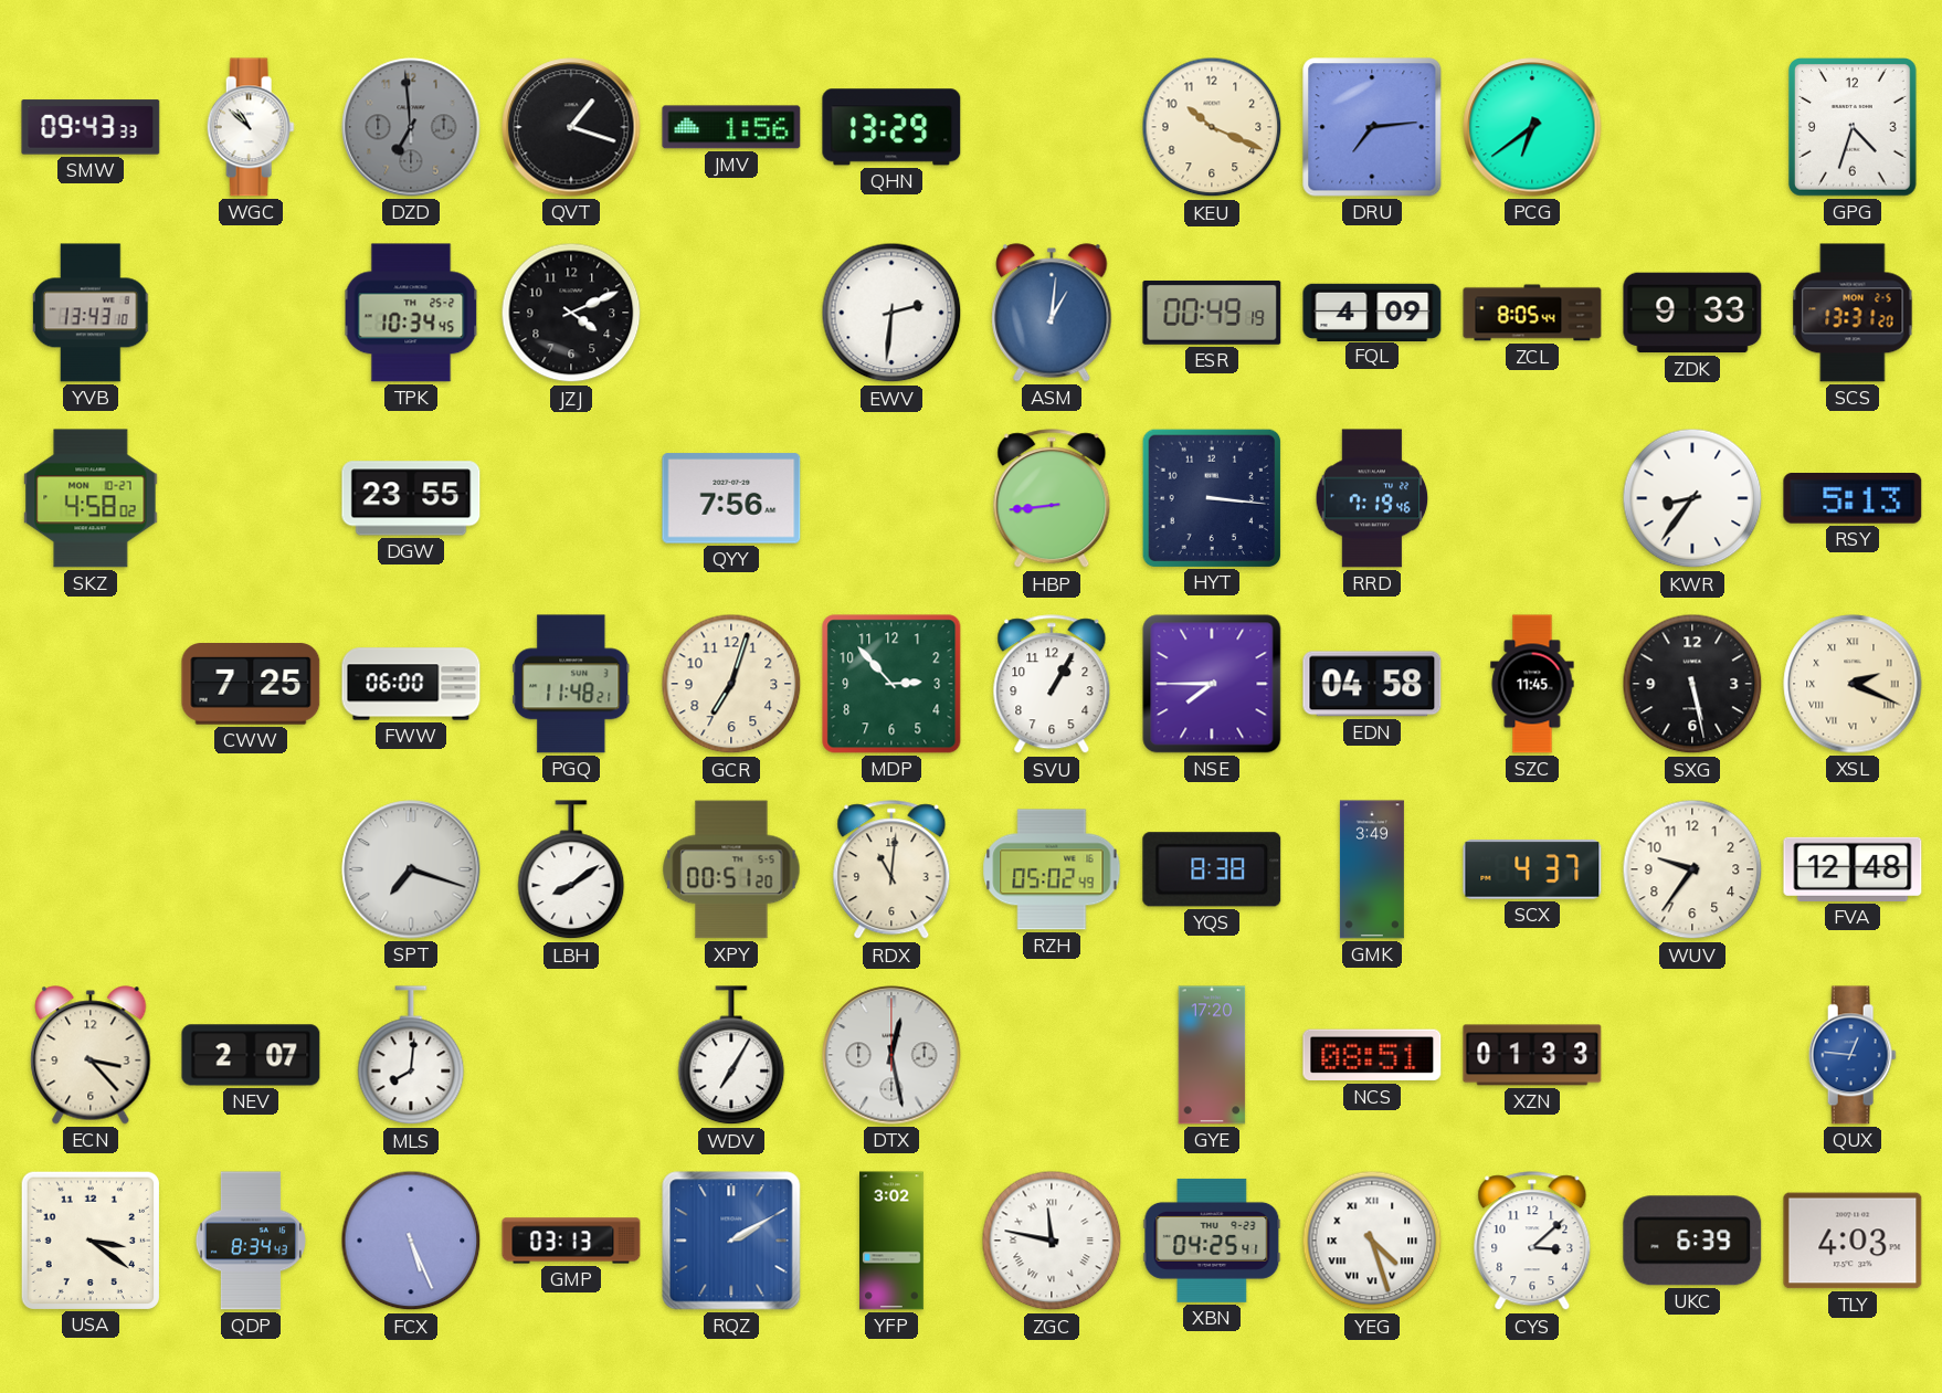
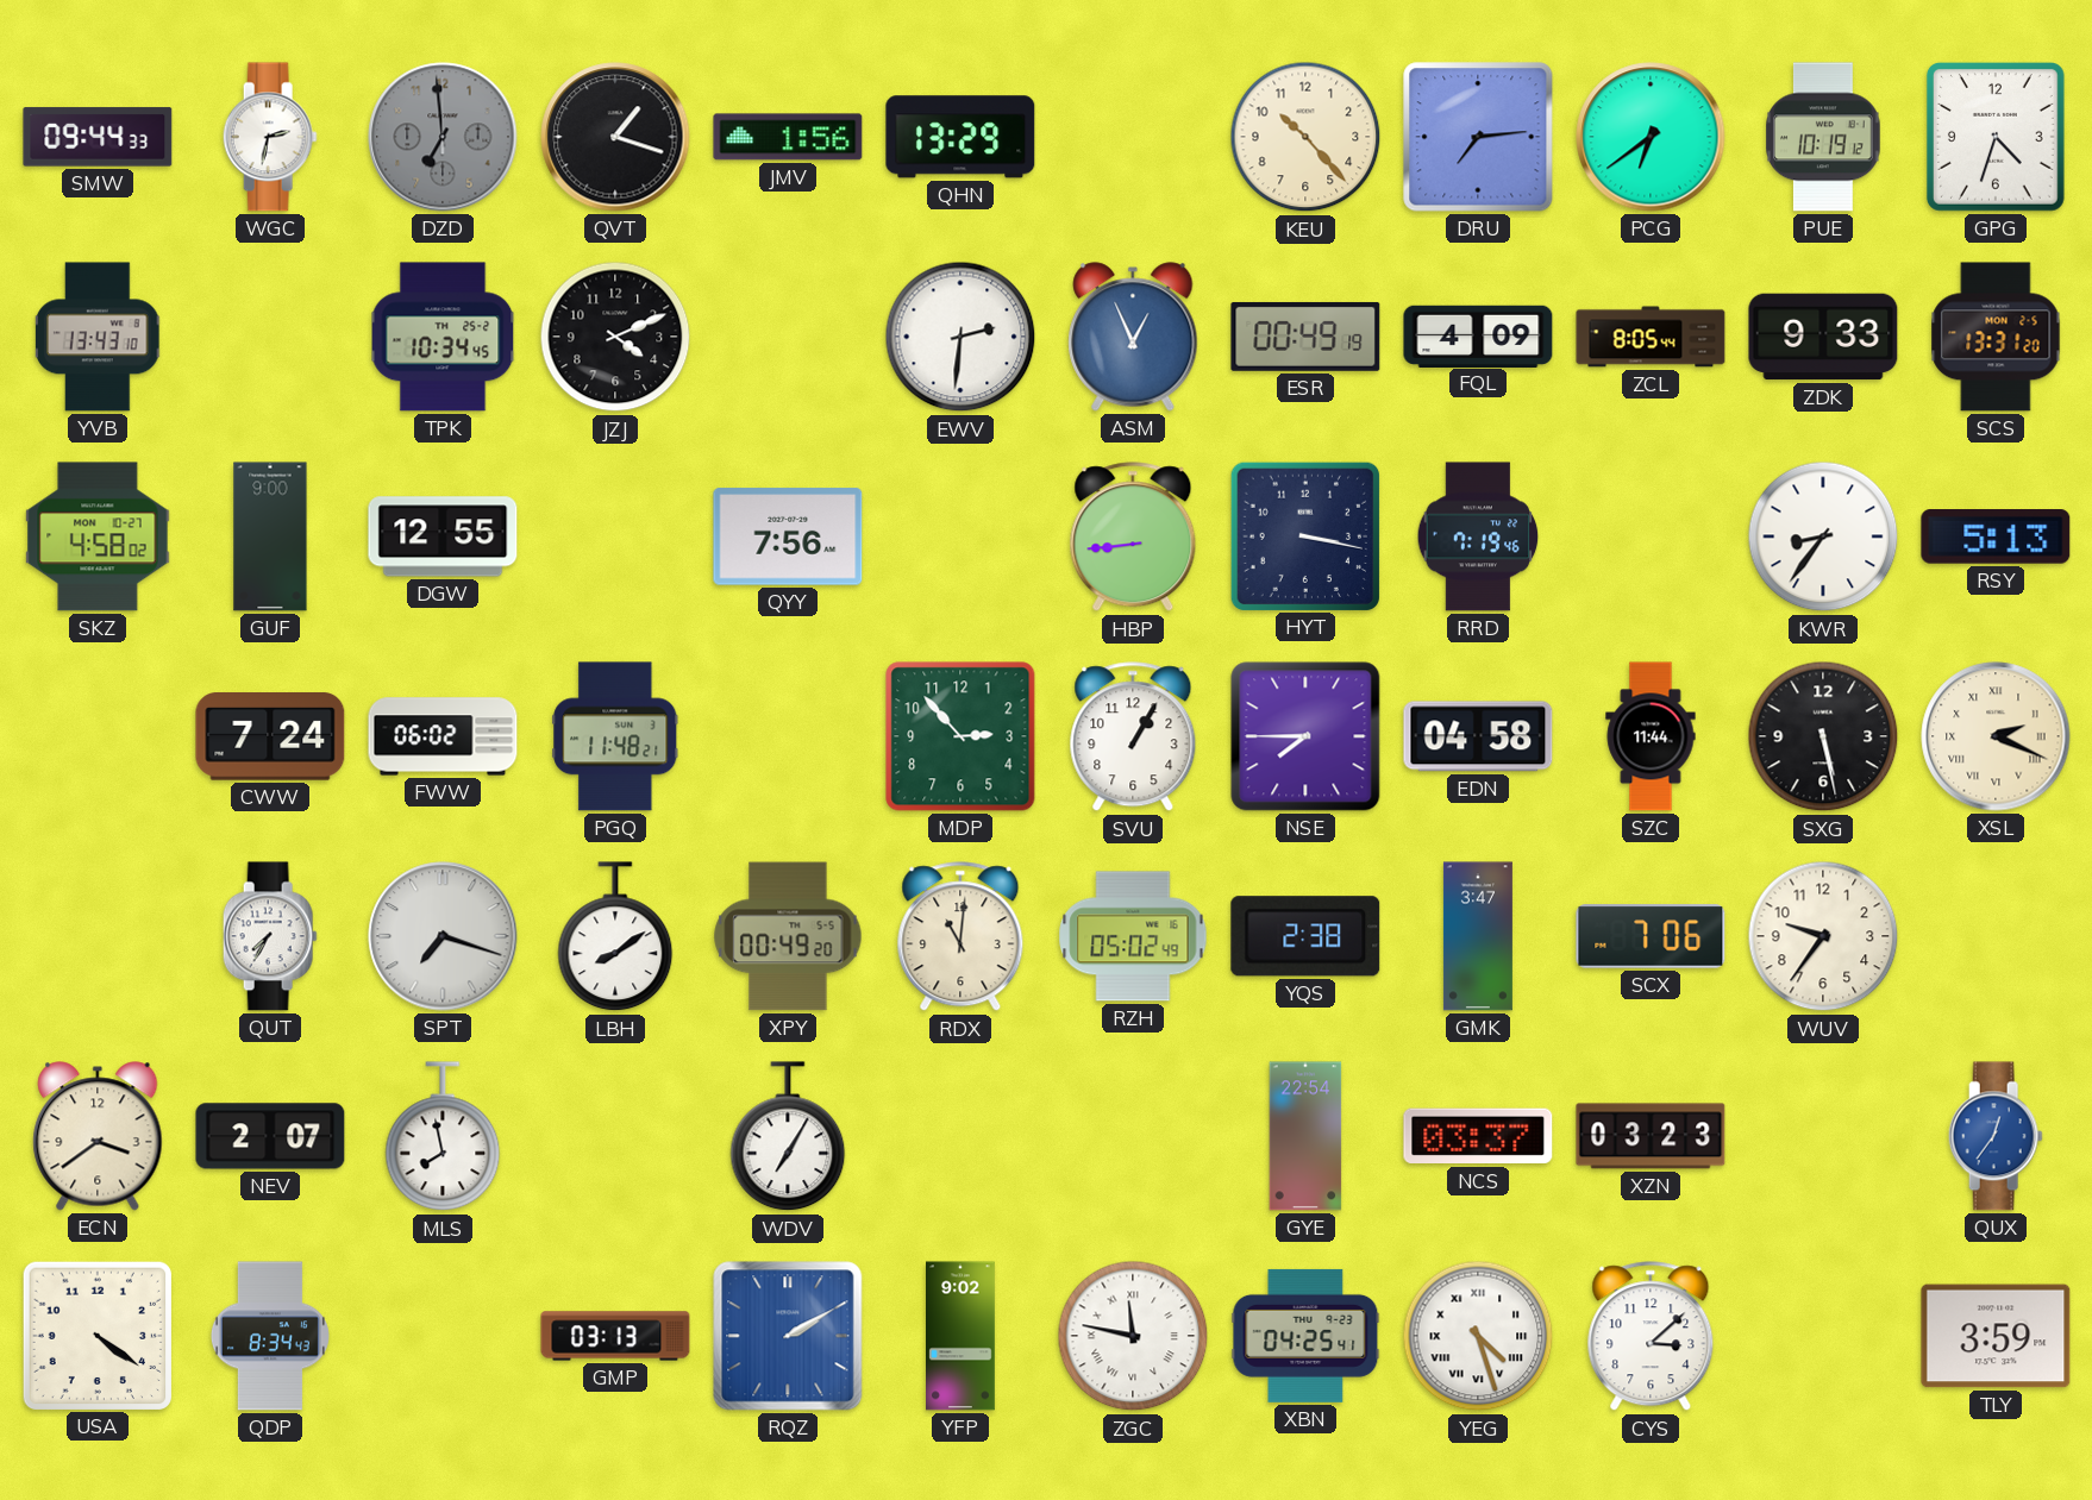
SMW: 09:43 -> 09:44
WGC: 10:52 -> 2:32
KEU: 10:19 -> 10:23
PUE: none -> 10:19
ASM: 1:01 -> 12:56
GUF: none -> 9:00
DGW: 23:55 -> 12:55
HYT: 3:16 -> 3:17
CWW: 7:25 -> 7:24
FWW: 06:00 -> 06:02
GCR: 7:03 -> none
SZC: 11:45 -> 11:44
QUT: none -> 7:35
XPY: 00:51 -> 00:49
YQS: 8:38 -> 2:38
GMK: 3:49 -> 3:47
SCX: 4:37 -> 7:06
FVA: 12:48 -> none
ECN: 3:23 -> 3:39
MLS: 8:01 -> 7:58
DTX: 12:28 -> none
GYE: 17:20 -> 22:54
NCS: 08:51 -> 03:37
XZN: 01:33 -> 03:23
QUX: 12:46 -> 12:36
USA: 3:21 -> 4:21
FCX: 5:26 -> none
YFP: 3:02 -> 9:02
UKC: 6:39 -> none
TLY: 4:03 -> 3:59
